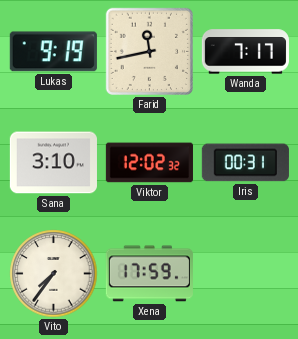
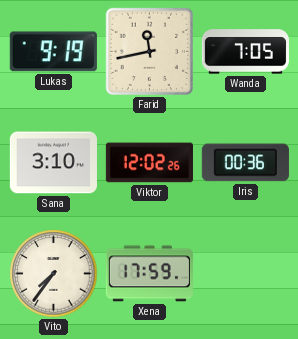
Wanda: 7:17 -> 7:05
Viktor: 12:02:32 -> 12:02:26
Iris: 00:31 -> 00:36
